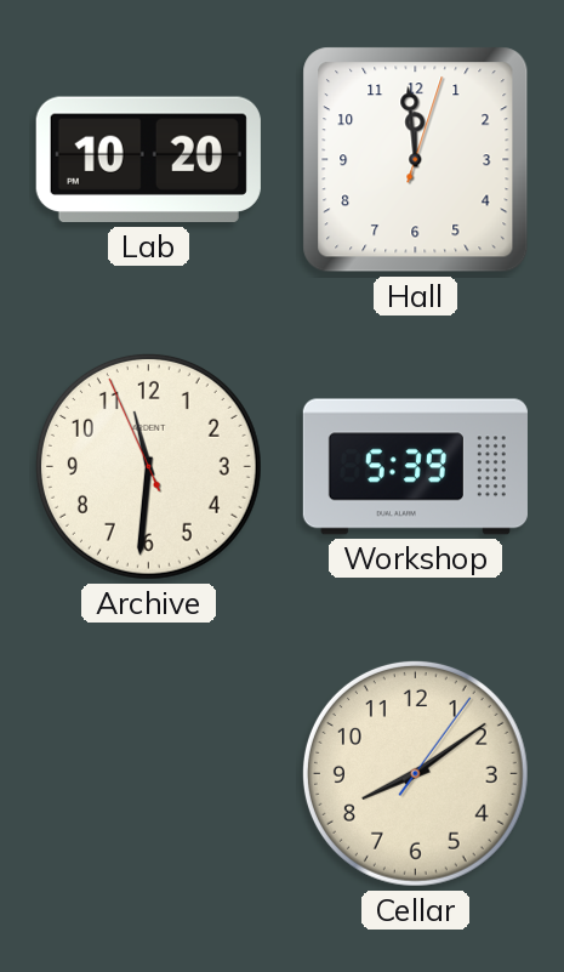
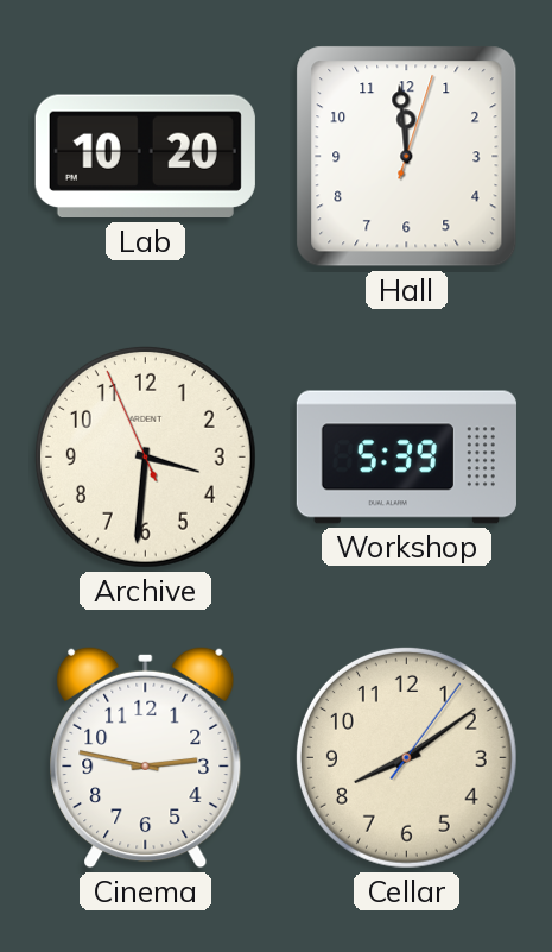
Archive: 11:30 -> 3:30
Cinema: none -> 2:47
